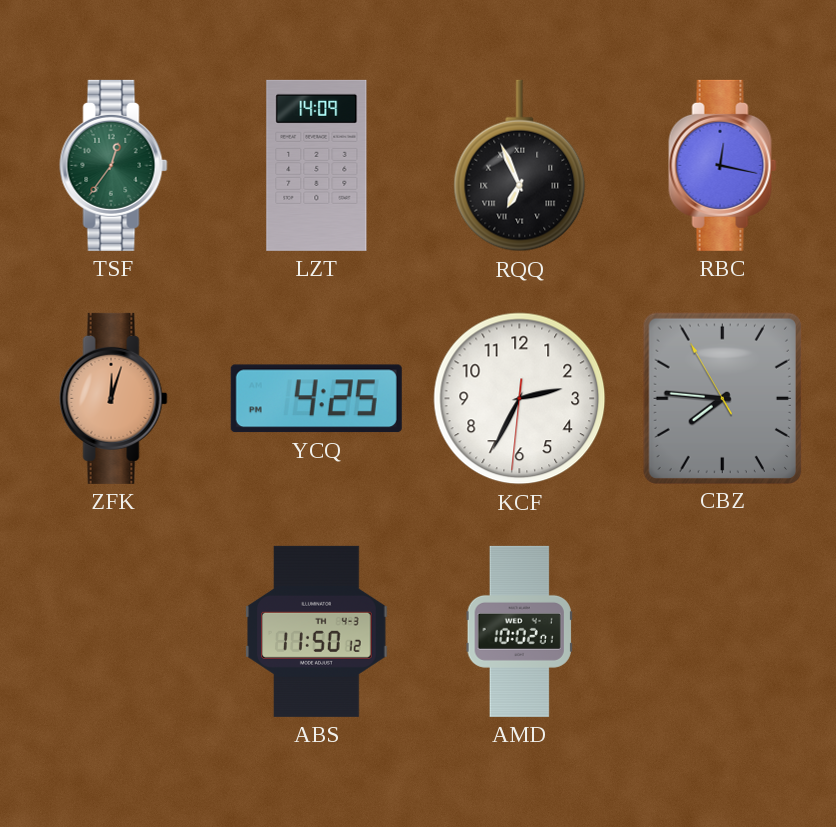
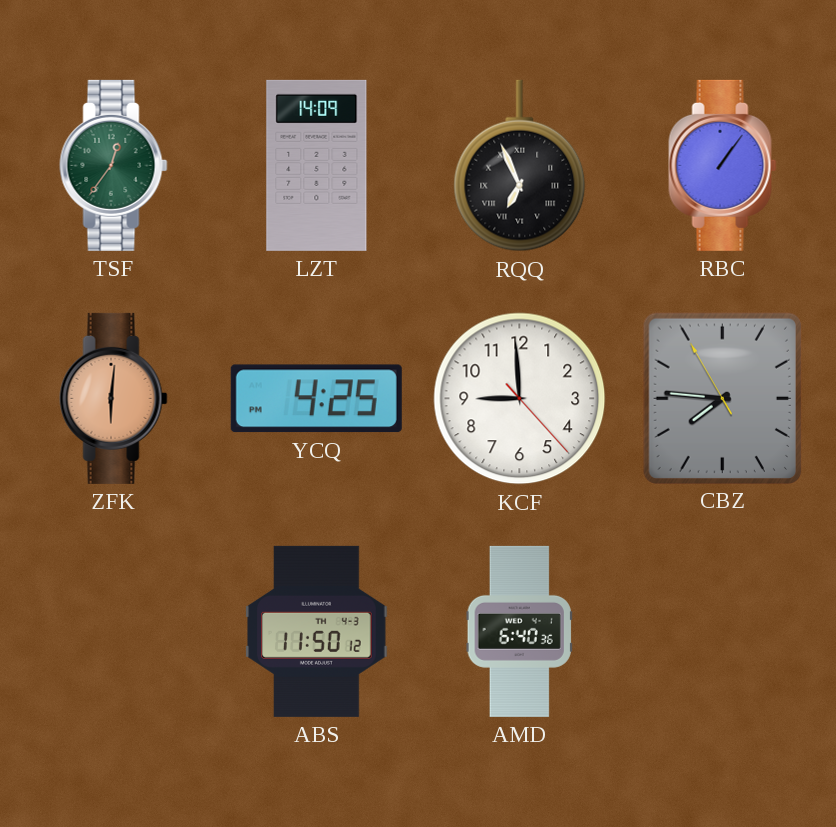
RBC: 12:17 -> 1:06
ZFK: 12:03 -> 6:01
KCF: 2:34 -> 8:59
AMD: 10:02 -> 6:40
